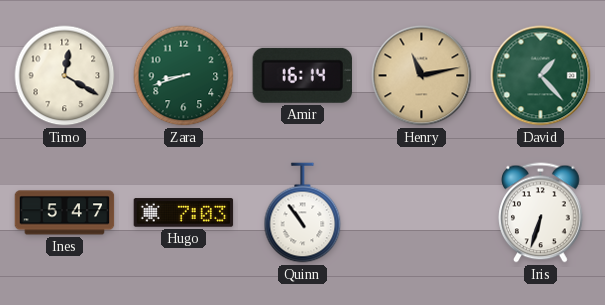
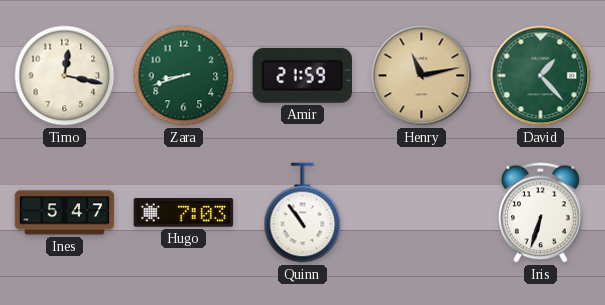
Timo: 12:20 -> 12:17
Amir: 16:14 -> 21:59
